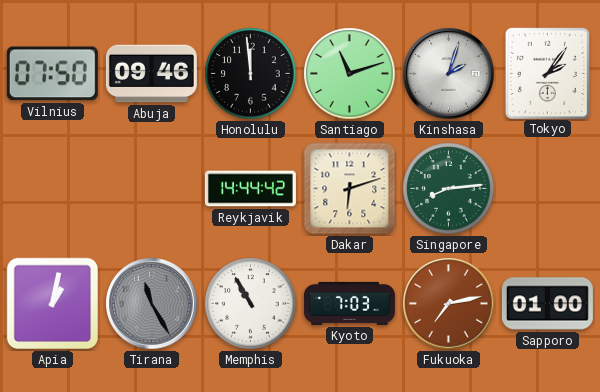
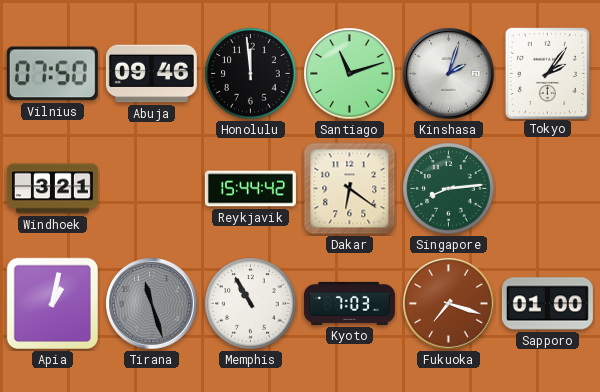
Windhoek: none -> 3:21
Reykjavik: 14:44 -> 15:44
Dakar: 6:12 -> 6:21
Tirana: 11:25 -> 11:27
Fukuoka: 7:13 -> 7:18
